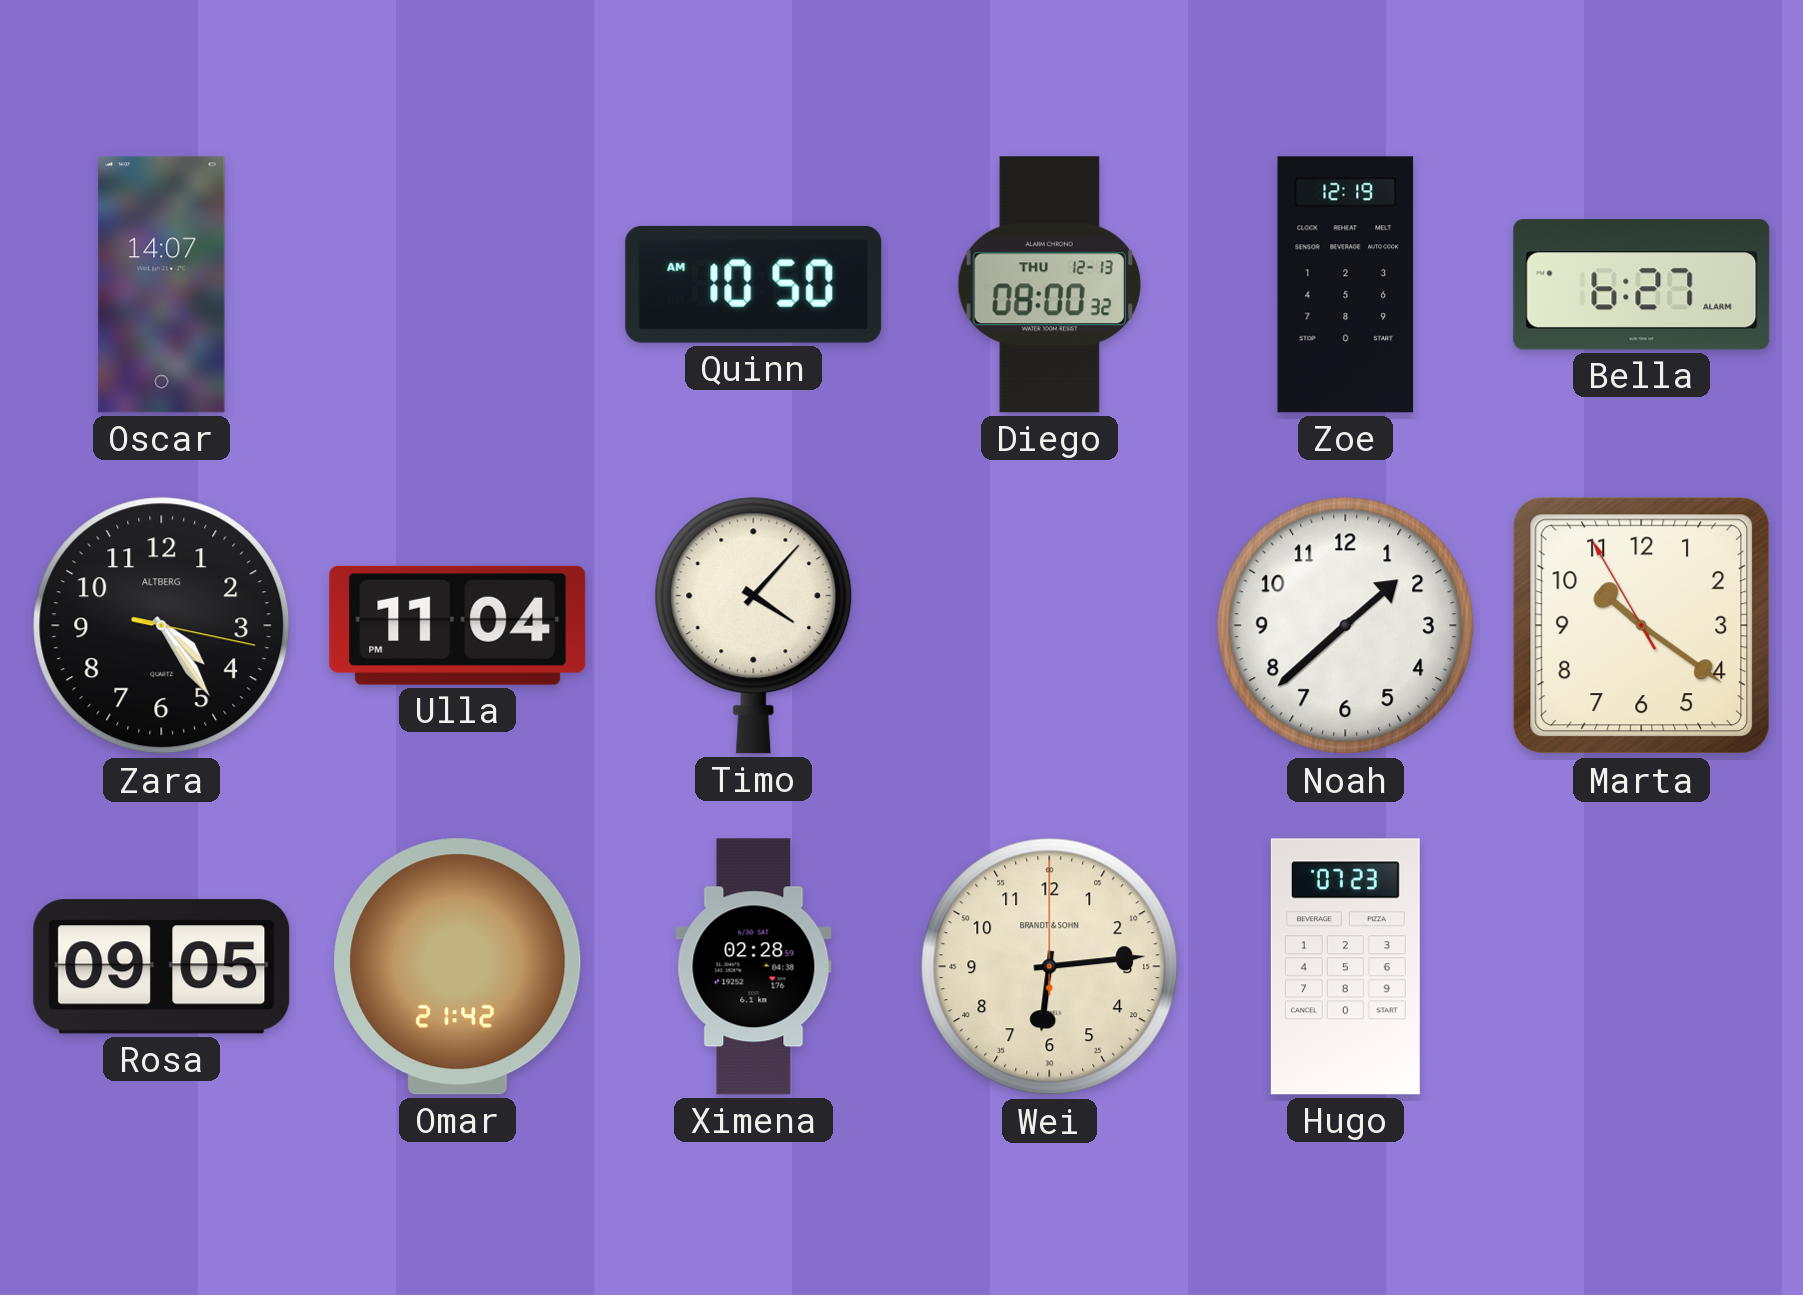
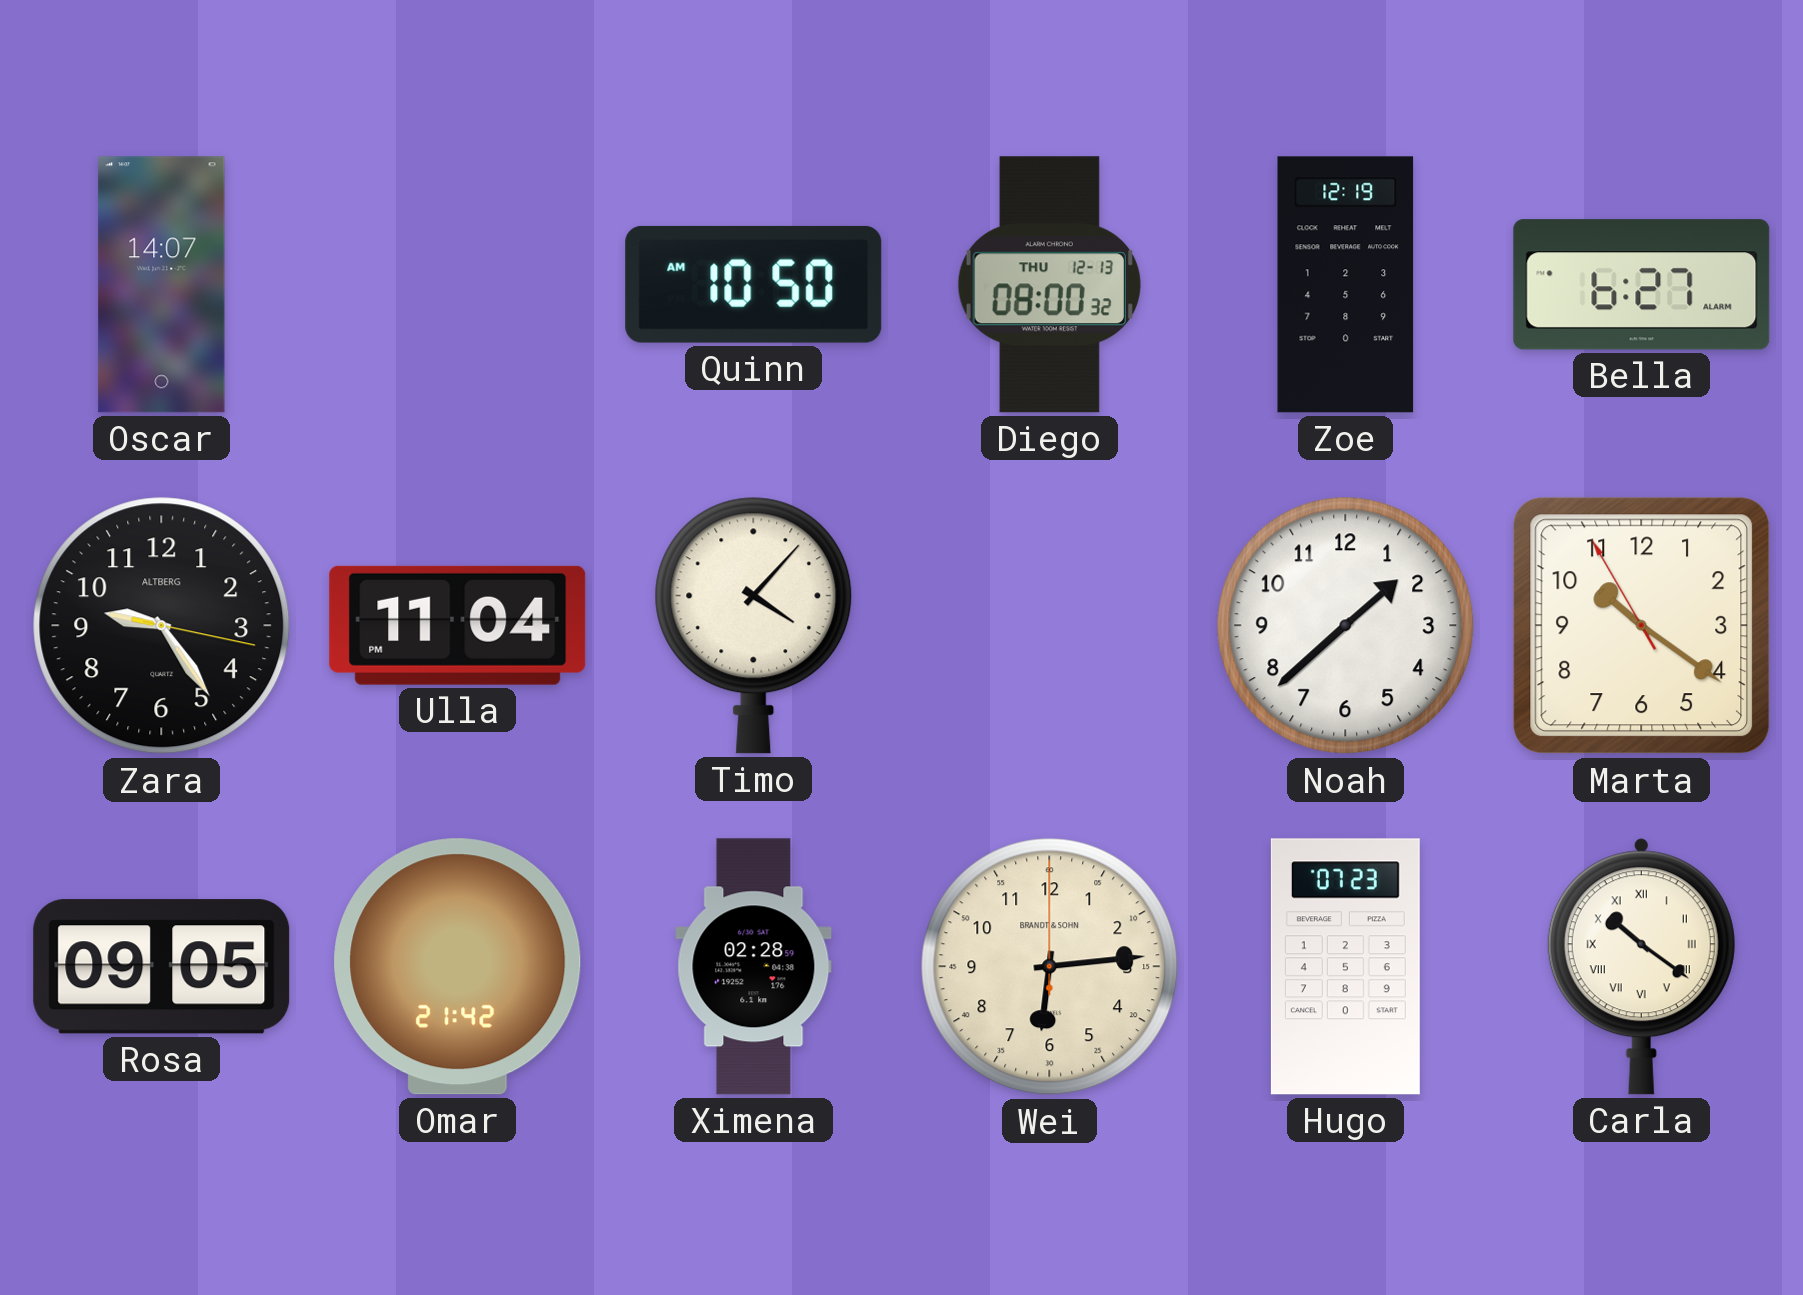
Zara: 4:24 -> 9:24
Carla: none -> 10:21
